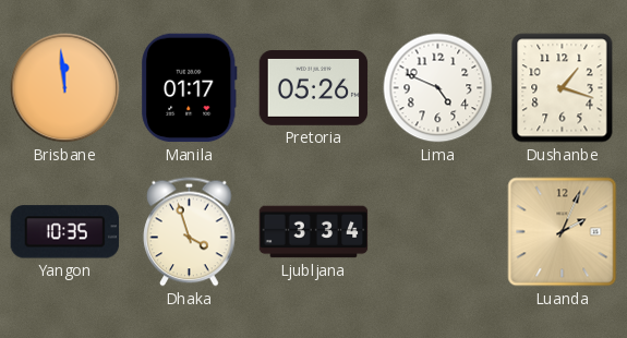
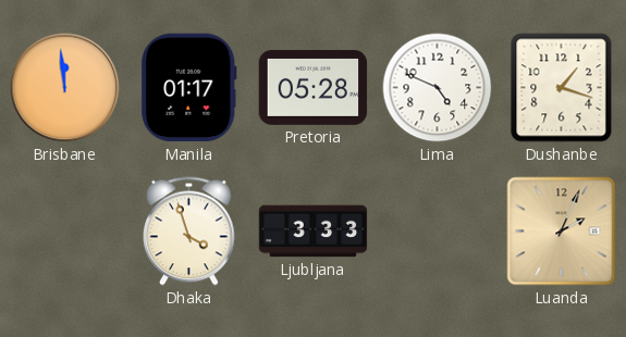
Pretoria: 05:26 -> 05:28
Yangon: 10:35 -> none
Ljubljana: 3:34 -> 3:33
